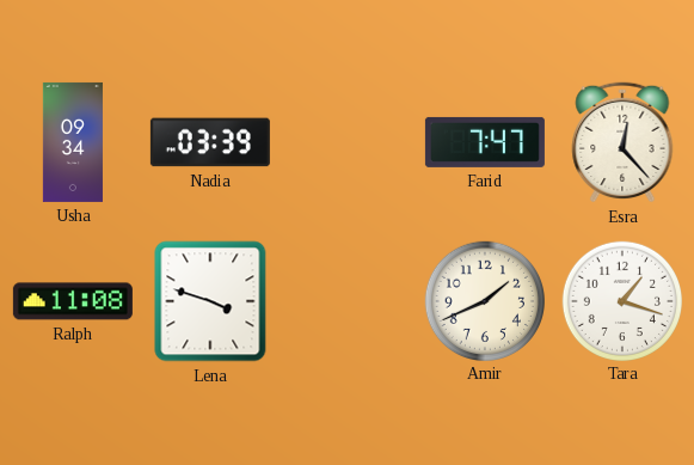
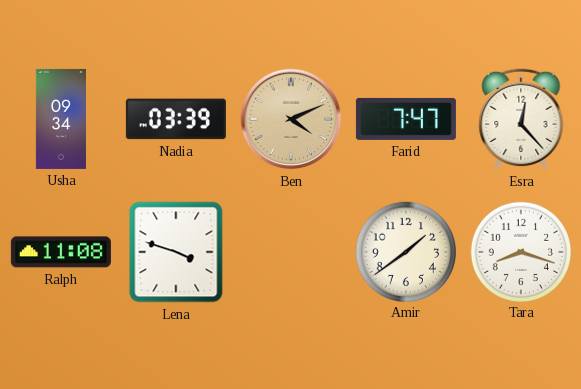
Ben: none -> 4:11
Amir: 1:41 -> 1:39
Tara: 1:18 -> 8:18
